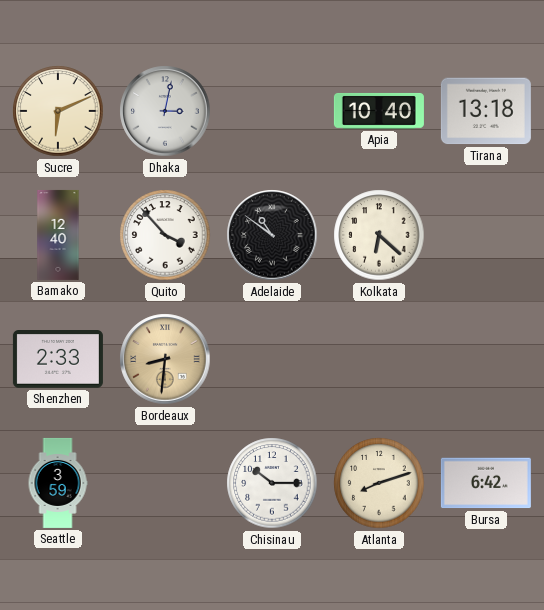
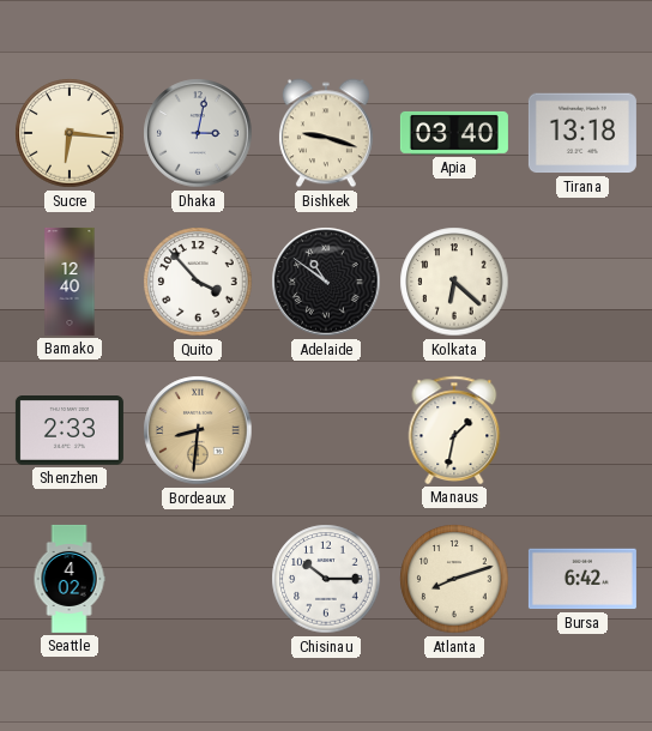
Sucre: 6:11 -> 6:16
Bishkek: none -> 9:18
Apia: 10:40 -> 03:40
Manaus: none -> 1:32
Seattle: 3:59 -> 4:02
